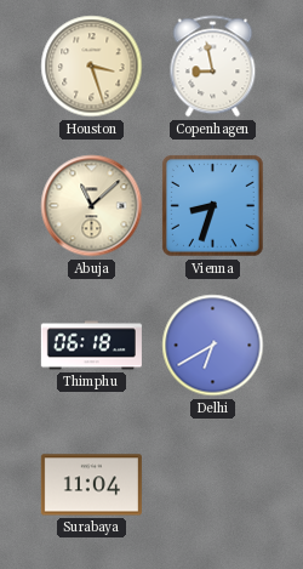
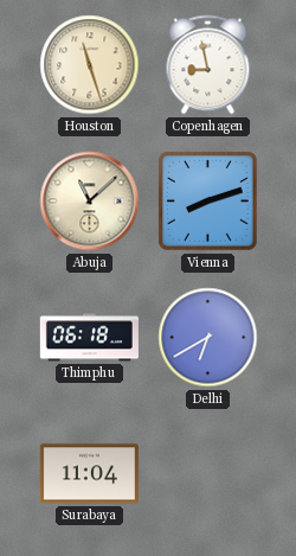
Houston: 3:27 -> 11:27
Vienna: 8:33 -> 8:12
